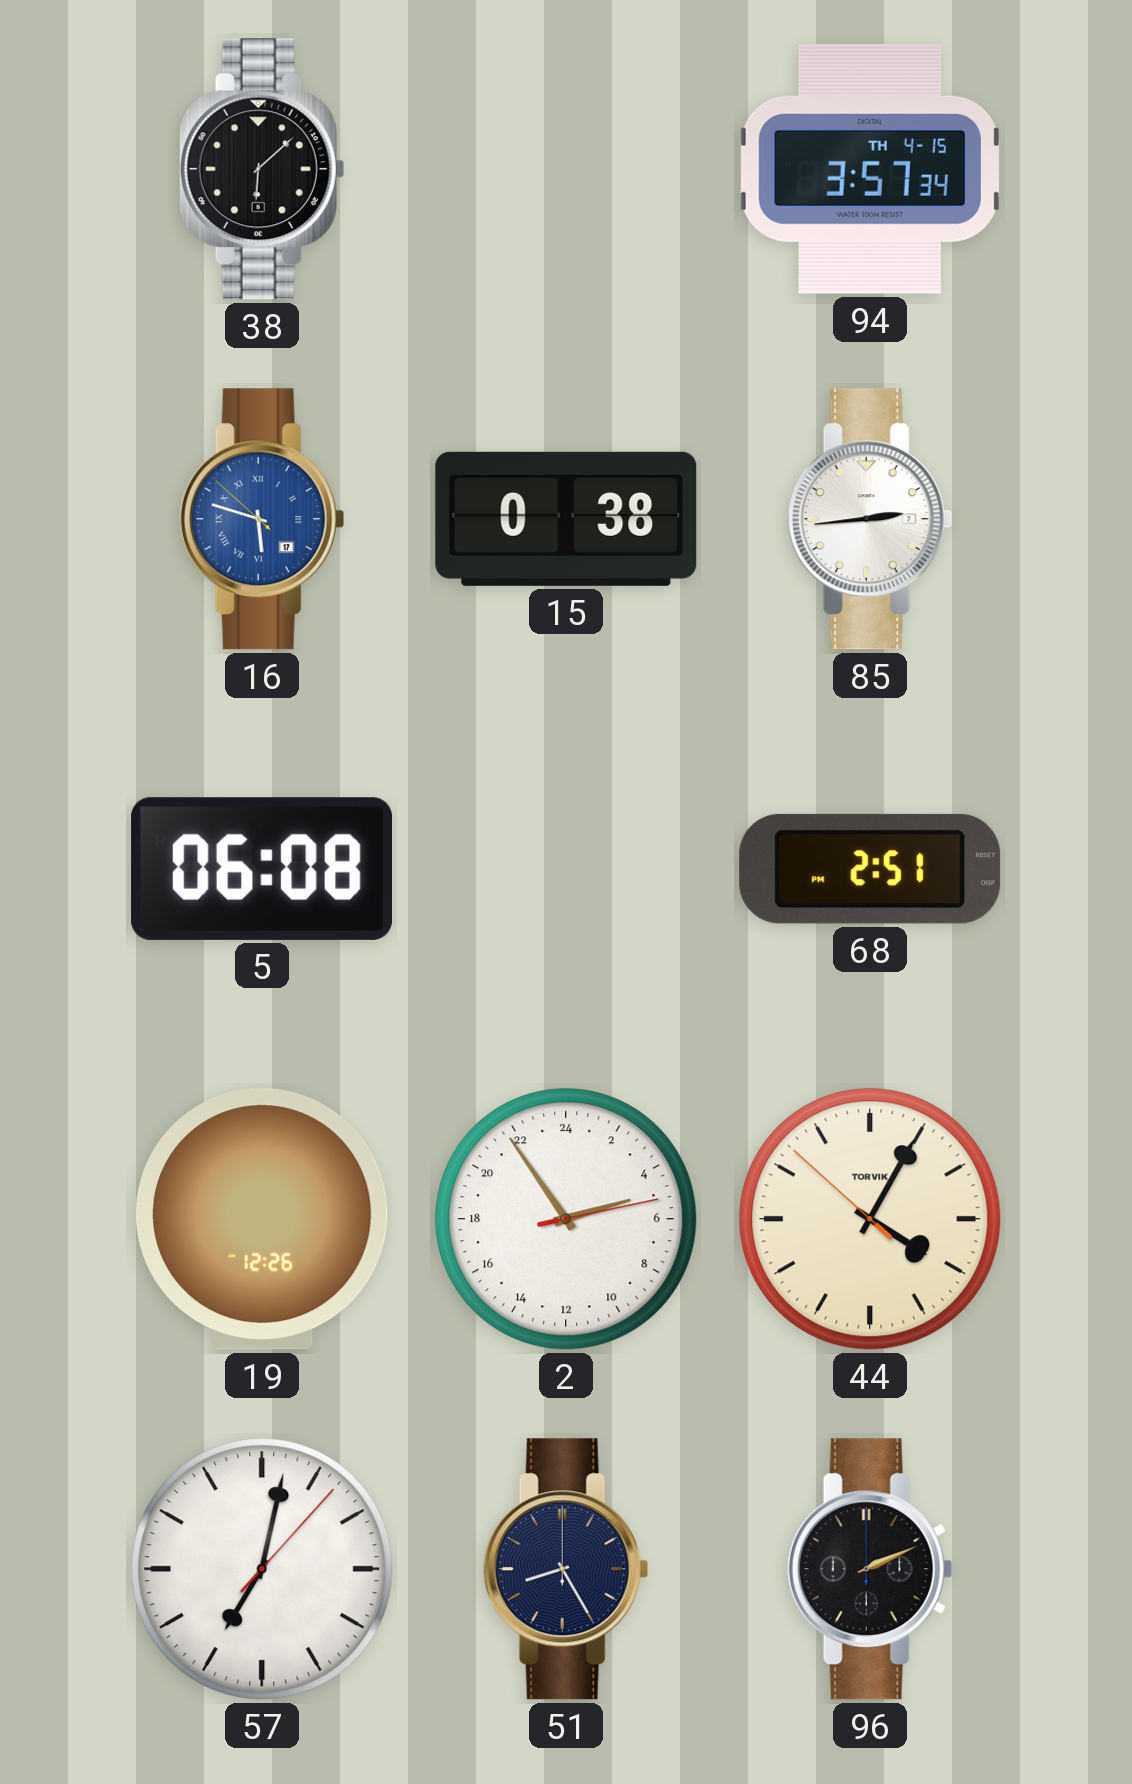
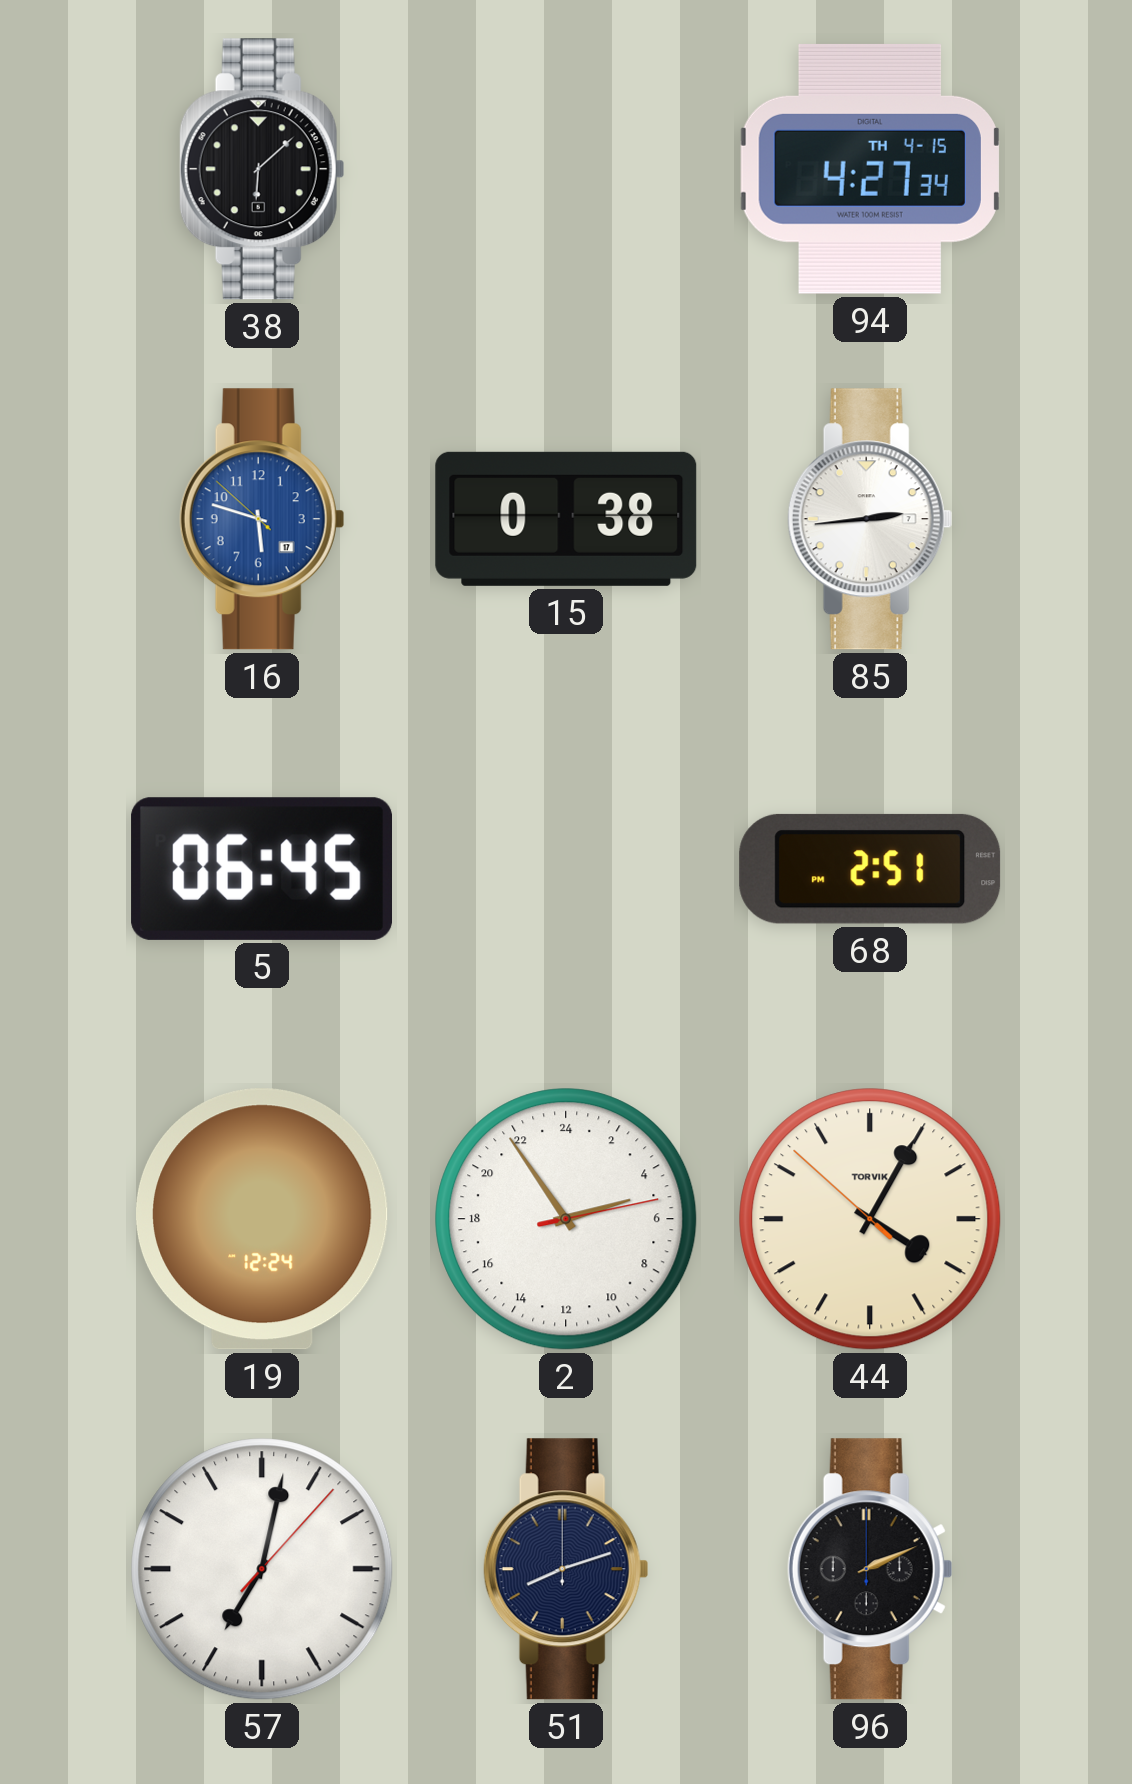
94: 3:57 -> 4:27
16 numerals: Roman -> Arabic
5: 06:08 -> 06:45
19: 12:26 -> 12:24
51: 8:25 -> 8:12
